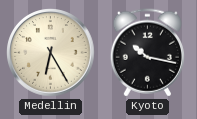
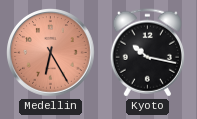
Medellin dial: cream -> salmon
